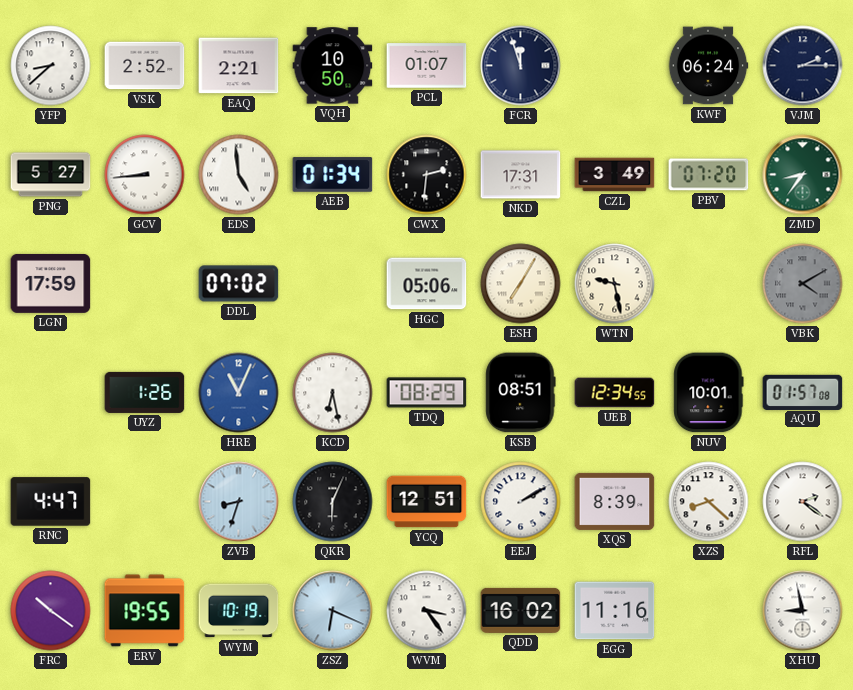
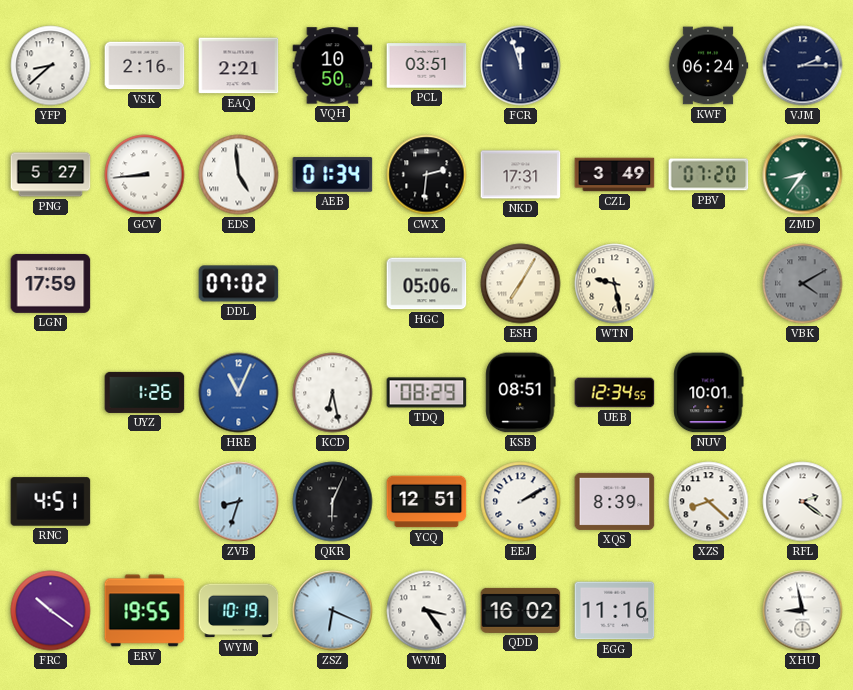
VSK: 2:52 -> 2:16
PCL: 01:07 -> 03:51
AQU: 01:57 -> none
RNC: 4:47 -> 4:51
